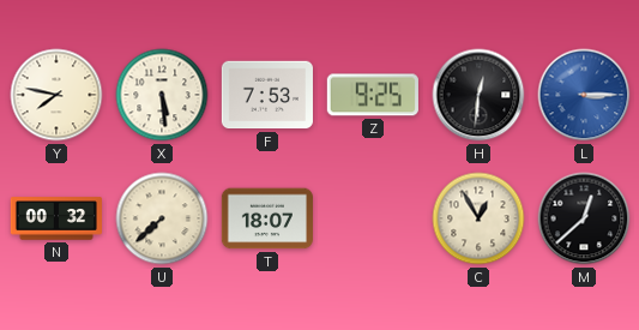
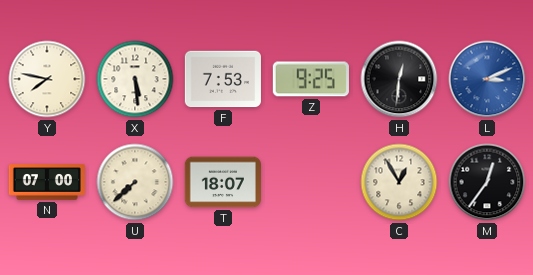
L: 3:15 -> 3:11
N: 00:32 -> 07:00
M: 12:38 -> 12:36
